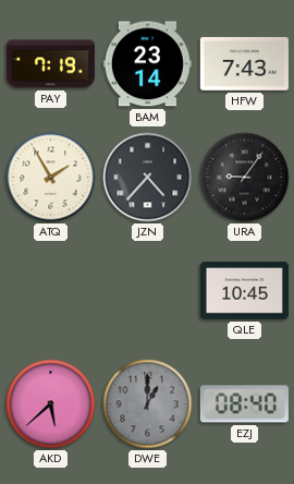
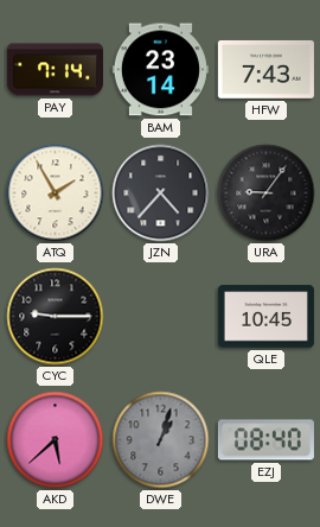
PAY: 7:19 -> 7:14
CYC: none -> 9:15
DWE: 1:00 -> 1:03
